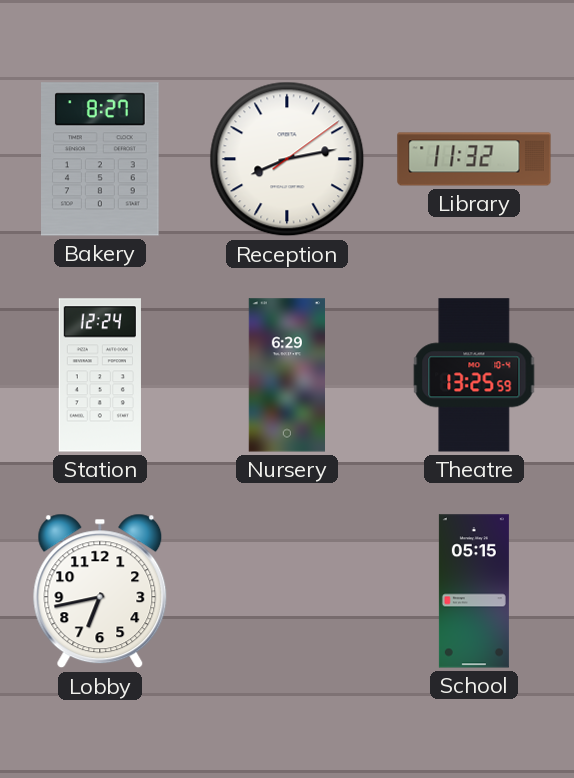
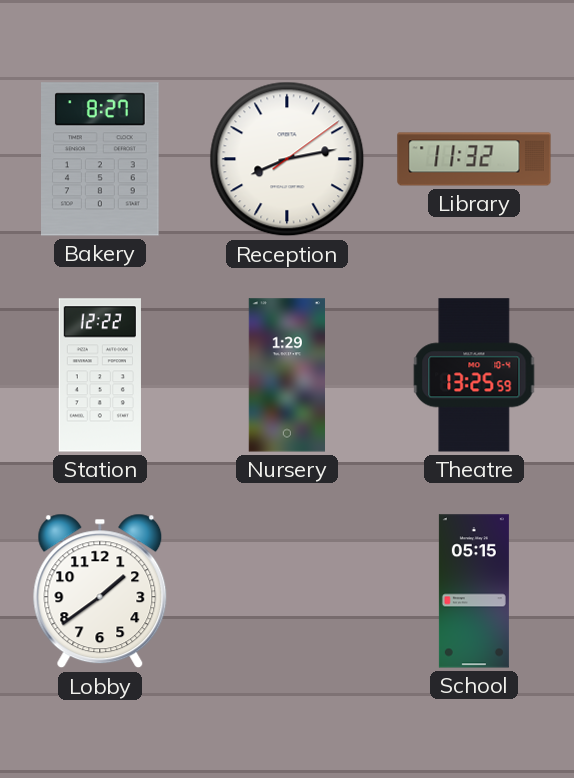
Station: 12:24 -> 12:22
Nursery: 6:29 -> 1:29
Lobby: 6:43 -> 1:39
